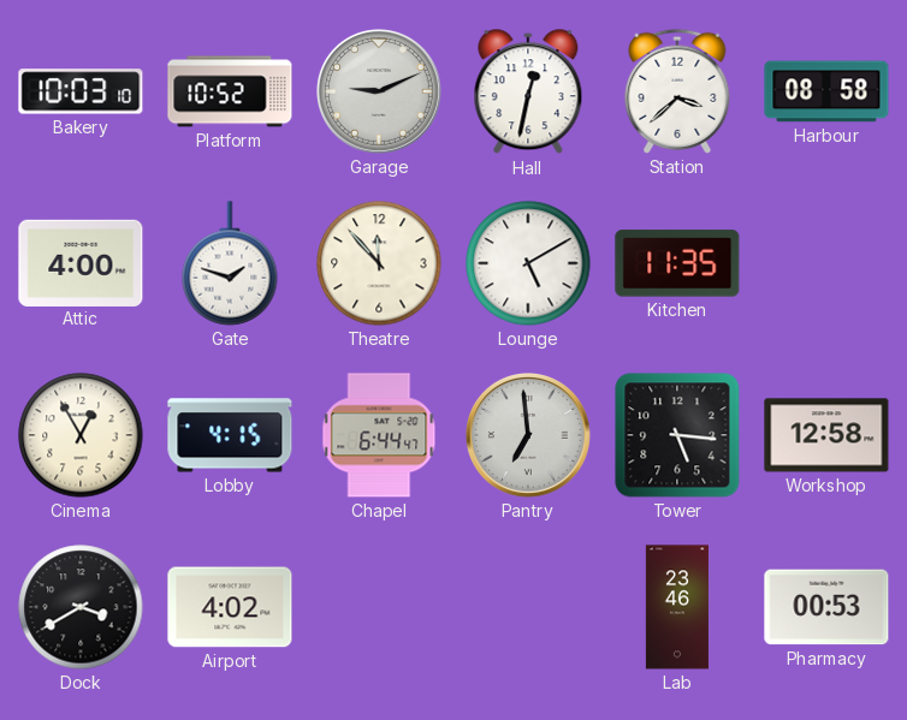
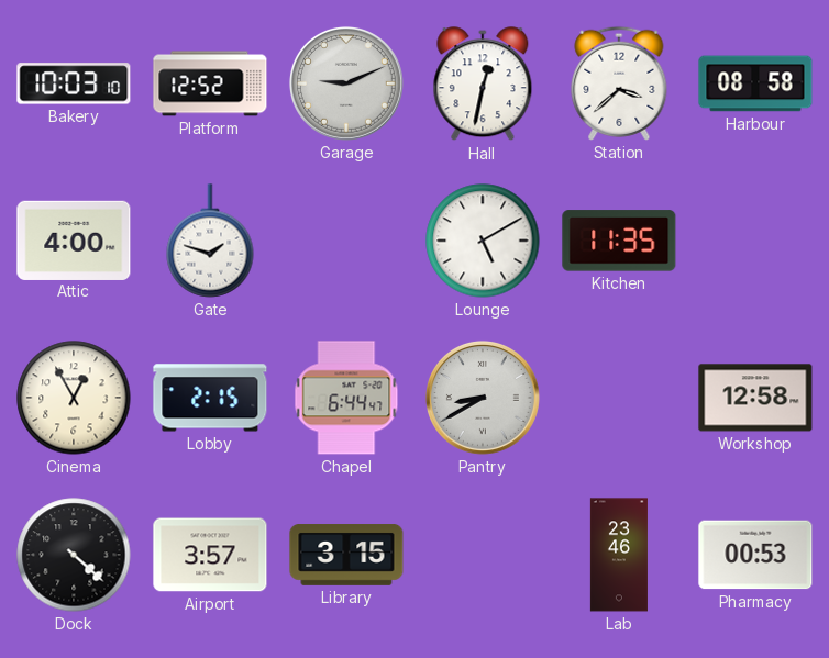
Platform: 10:52 -> 12:52
Theatre: 11:53 -> none
Lobby: 4:15 -> 2:15
Pantry: 6:59 -> 8:40
Tower: 5:16 -> none
Dock: 3:40 -> 4:22
Airport: 4:02 -> 3:57
Library: none -> 3:15
